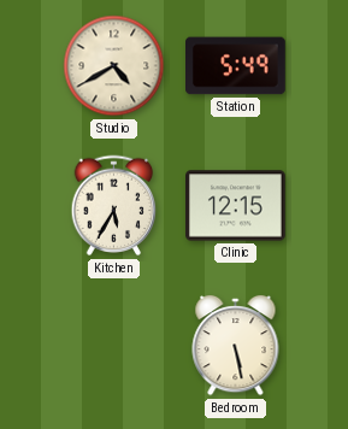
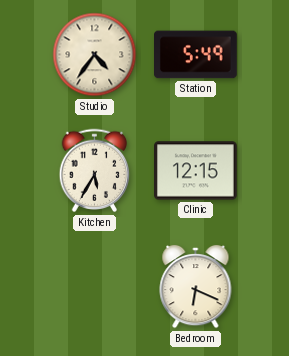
Studio: 4:40 -> 4:36
Bedroom: 5:28 -> 6:19
